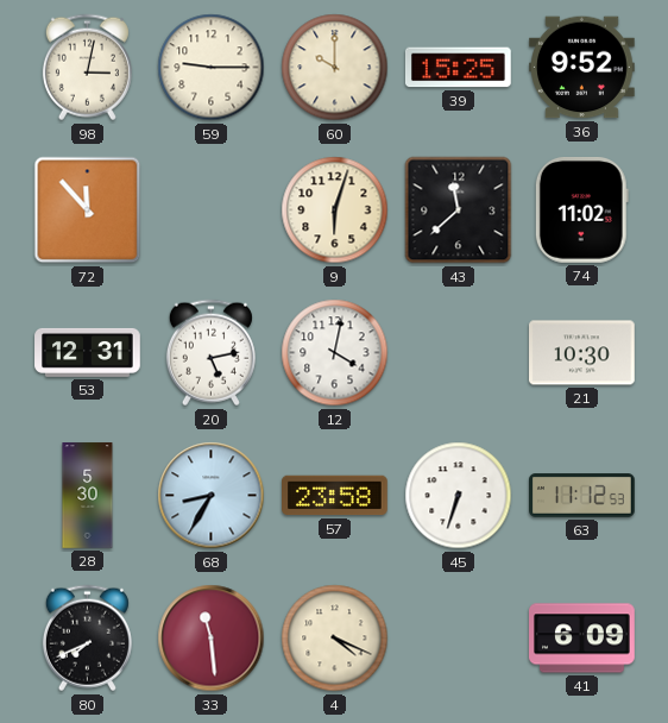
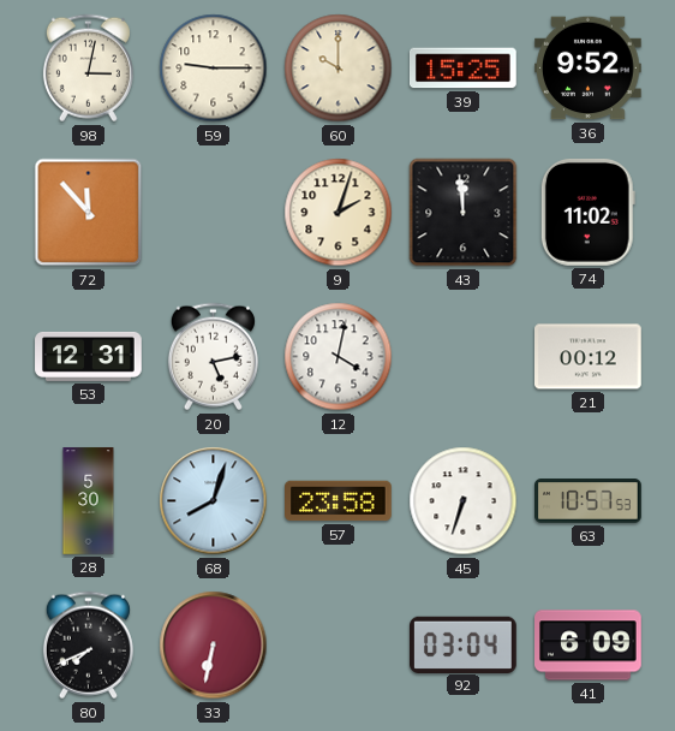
9: 6:03 -> 2:03
43: 11:38 -> 11:59
21: 10:30 -> 00:12
68: 8:35 -> 8:03
63: 11:12 -> 10:57
33: 11:29 -> 6:32
4: 4:19 -> none
92: none -> 03:04
